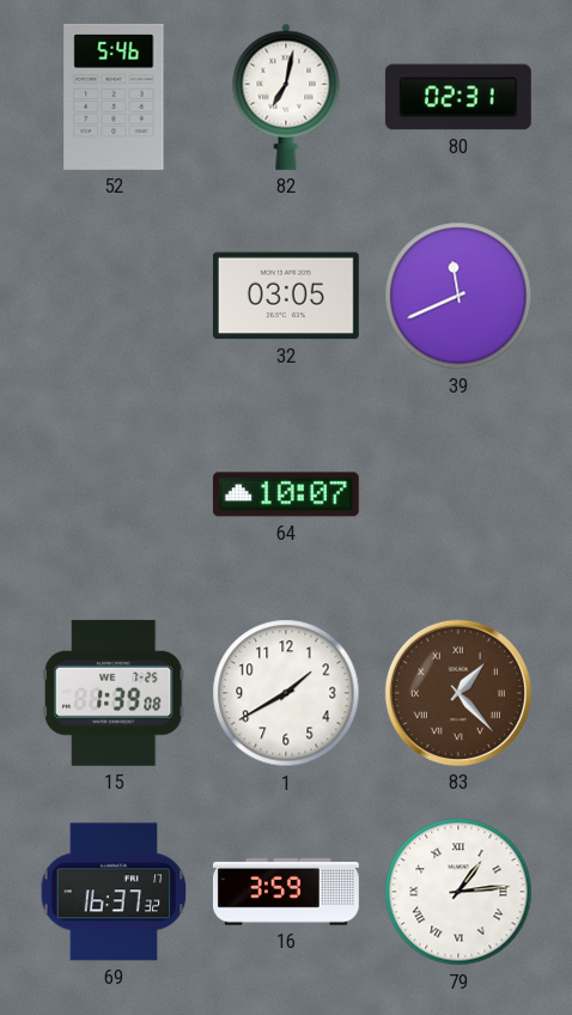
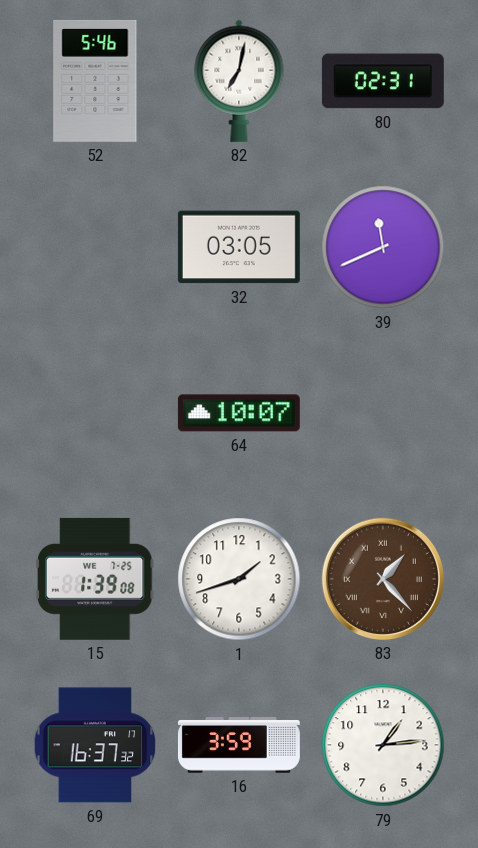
1: 1:40 -> 1:42
79 numerals: Roman -> Arabic
